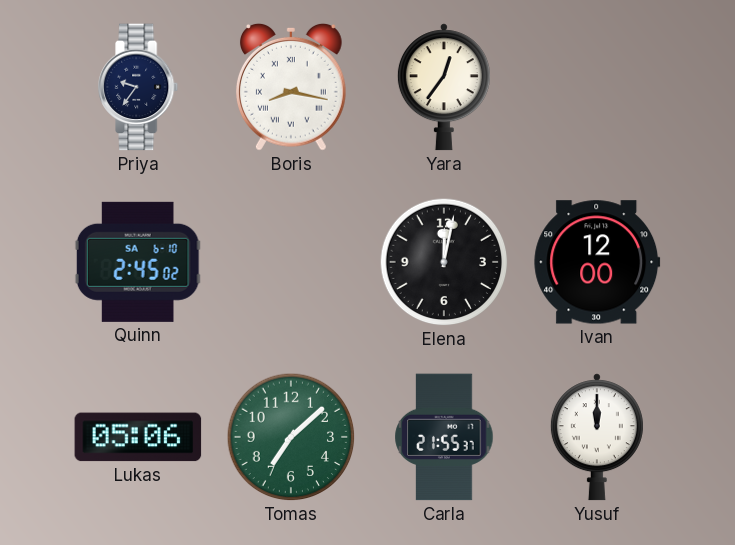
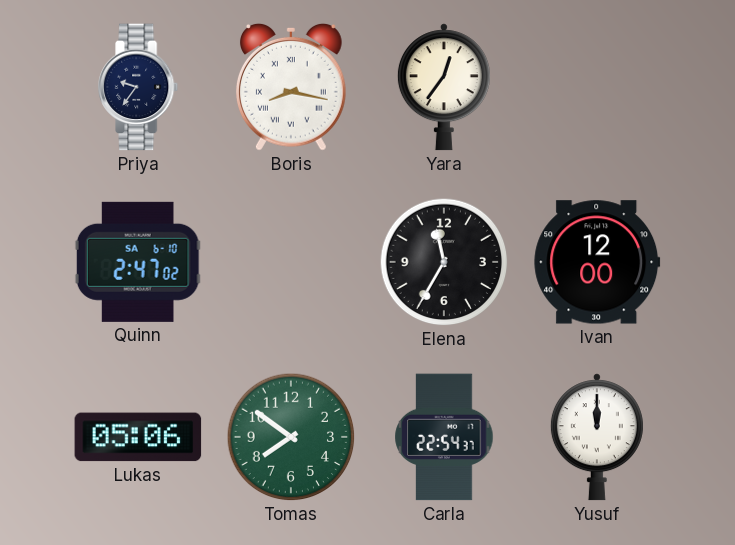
Quinn: 2:45 -> 2:47
Elena: 12:02 -> 11:35
Tomas: 7:08 -> 7:51
Carla: 21:55 -> 22:54
